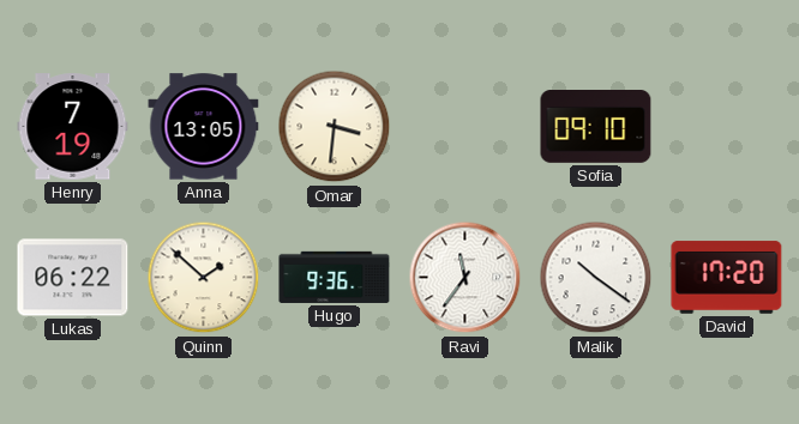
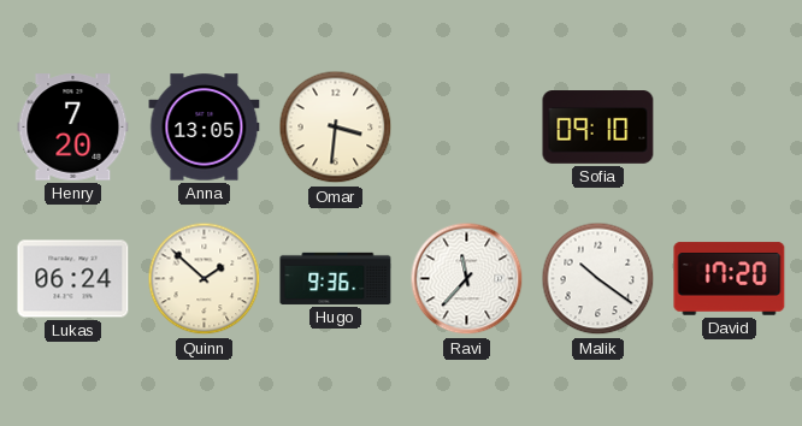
Henry: 7:19 -> 7:20
Lukas: 06:22 -> 06:24
Ravi: 11:36 -> 11:37
